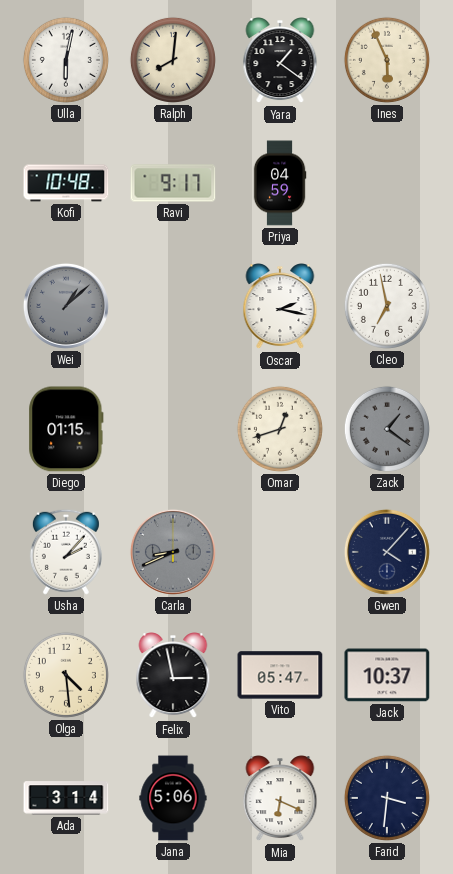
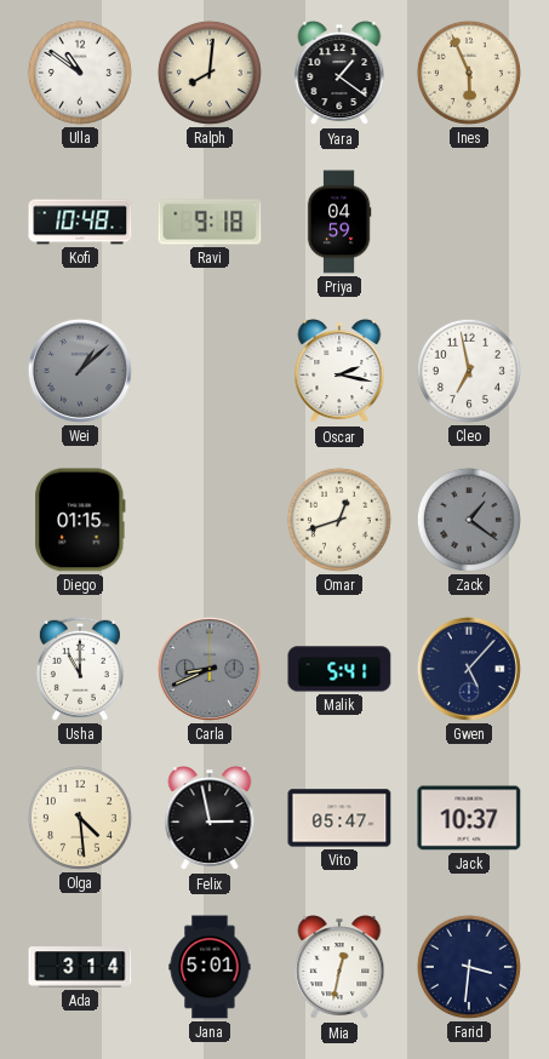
Ulla: 6:02 -> 10:51
Ravi: 9:17 -> 9:18
Usha: 2:07 -> 11:00
Malik: none -> 5:41
Gwen: 4:07 -> 5:07
Jana: 5:06 -> 5:01
Mia: 6:19 -> 12:32
